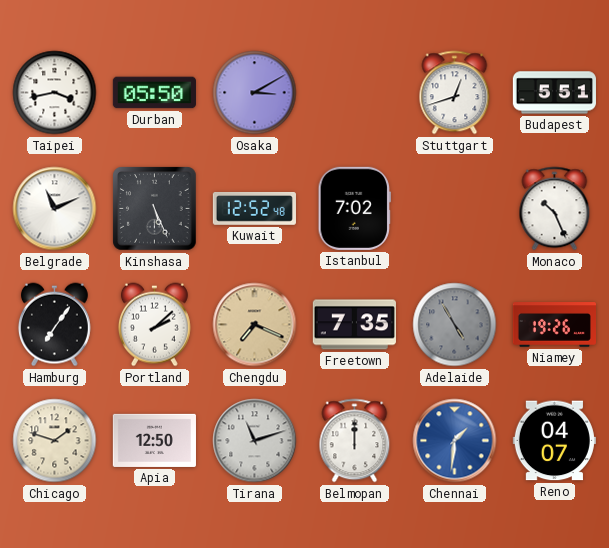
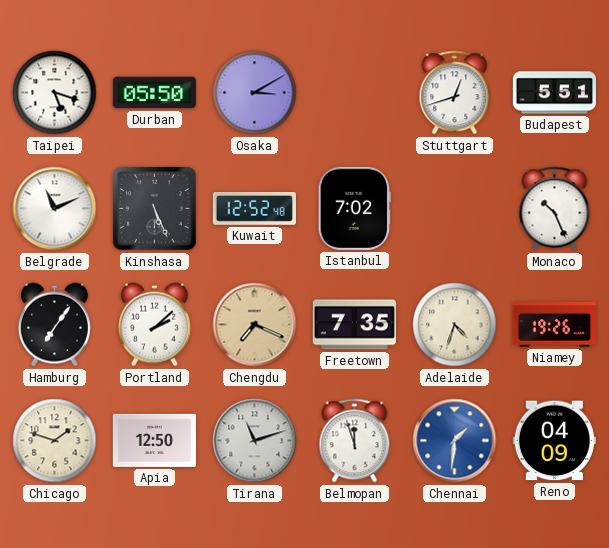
Taipei: 3:43 -> 5:18
Adelaide: 4:55 -> 4:33
Adelaide dial: grey -> cream
Belmopan: 12:00 -> 11:57
Reno: 04:07 -> 04:09
